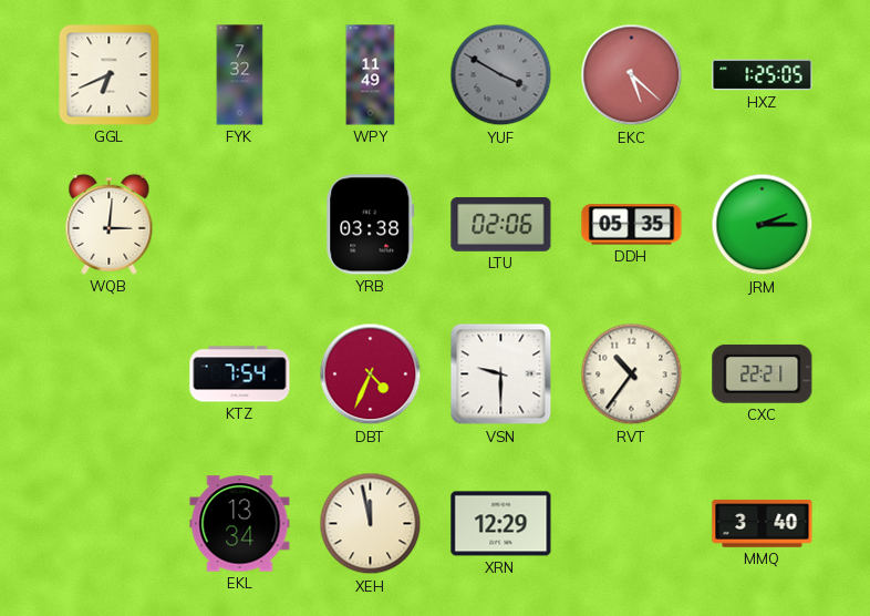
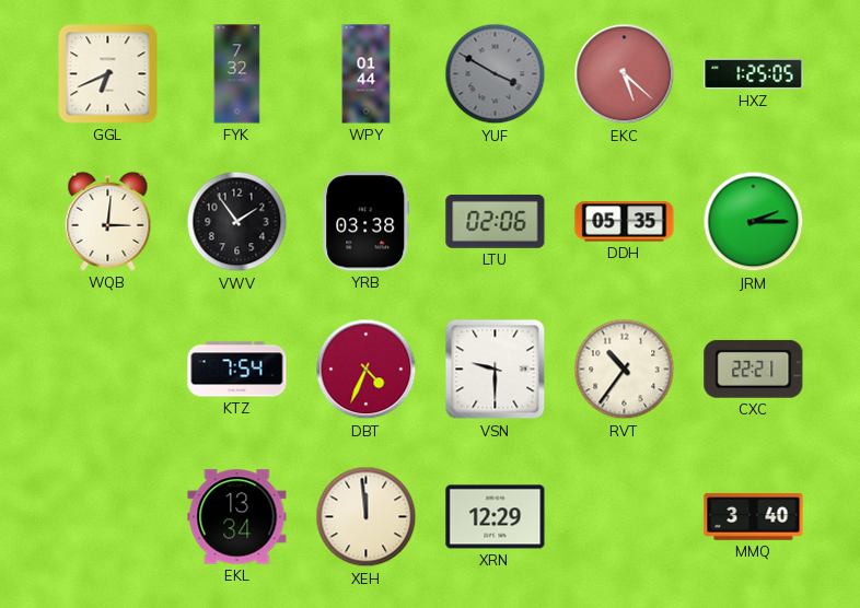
WPY: 11:49 -> 01:44
VWV: none -> 1:54
XEH: 11:58 -> 11:59
